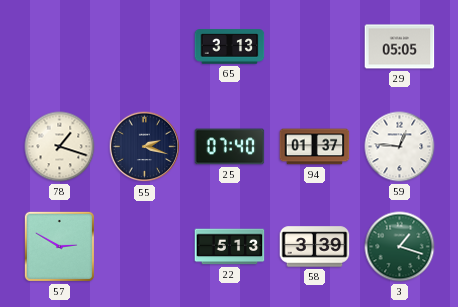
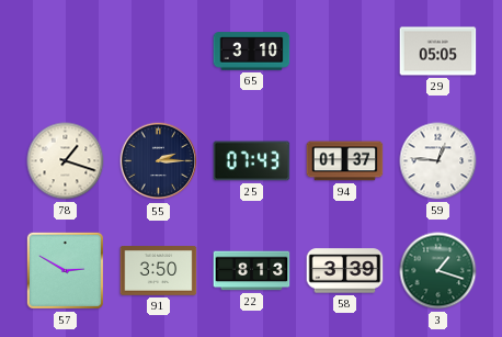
65: 3:13 -> 3:10
55: 2:18 -> 2:15
25: 07:40 -> 07:43
91: none -> 3:50
22: 5:13 -> 8:13
